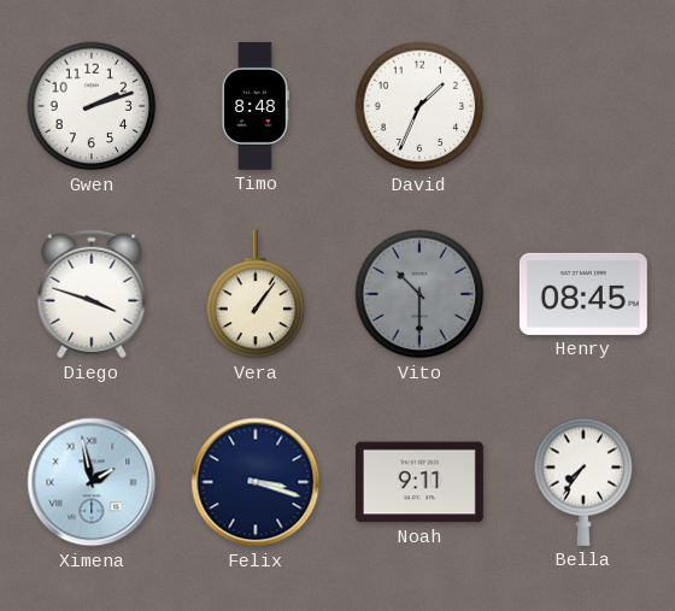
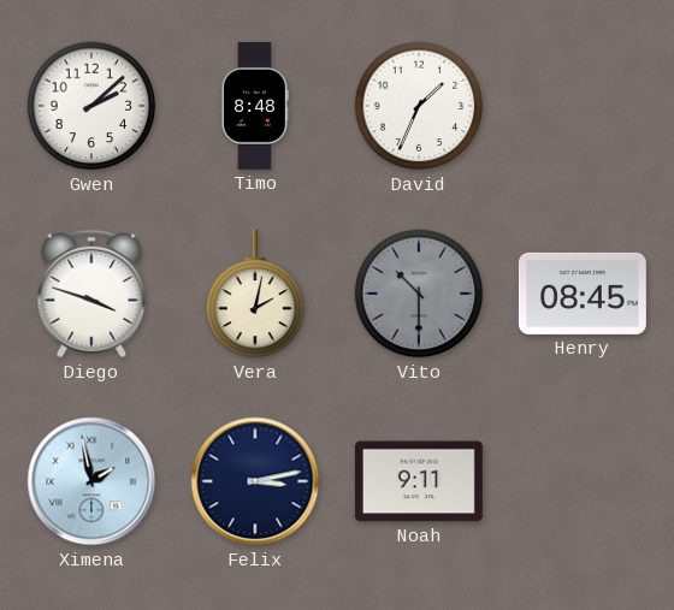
Gwen: 2:12 -> 2:08
Vera: 1:06 -> 2:02
Felix: 3:18 -> 3:13
Bella: 7:36 -> none
